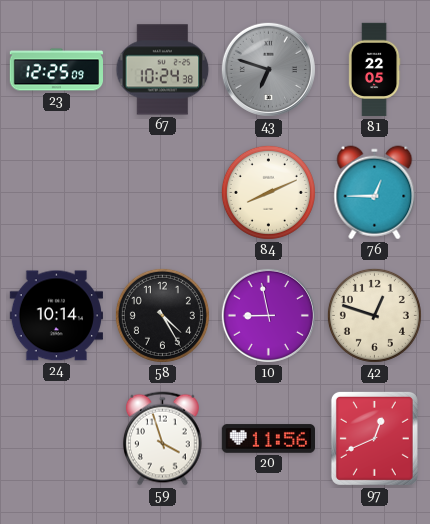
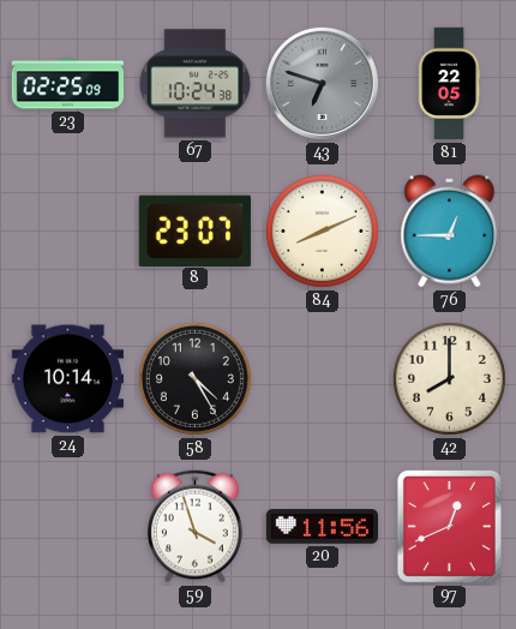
23: 12:25 -> 02:25
8: none -> 23:07
10: 8:58 -> none
42: 12:48 -> 8:00
